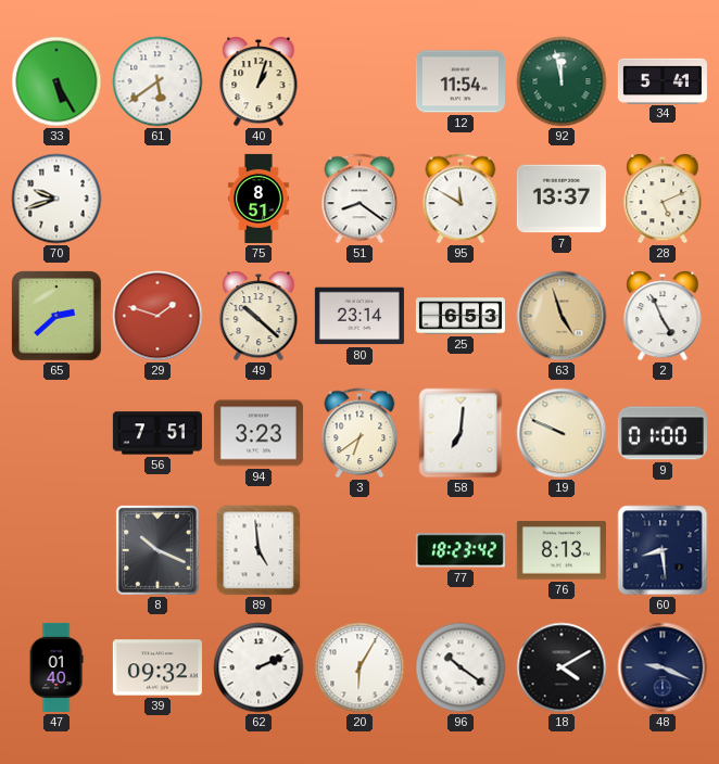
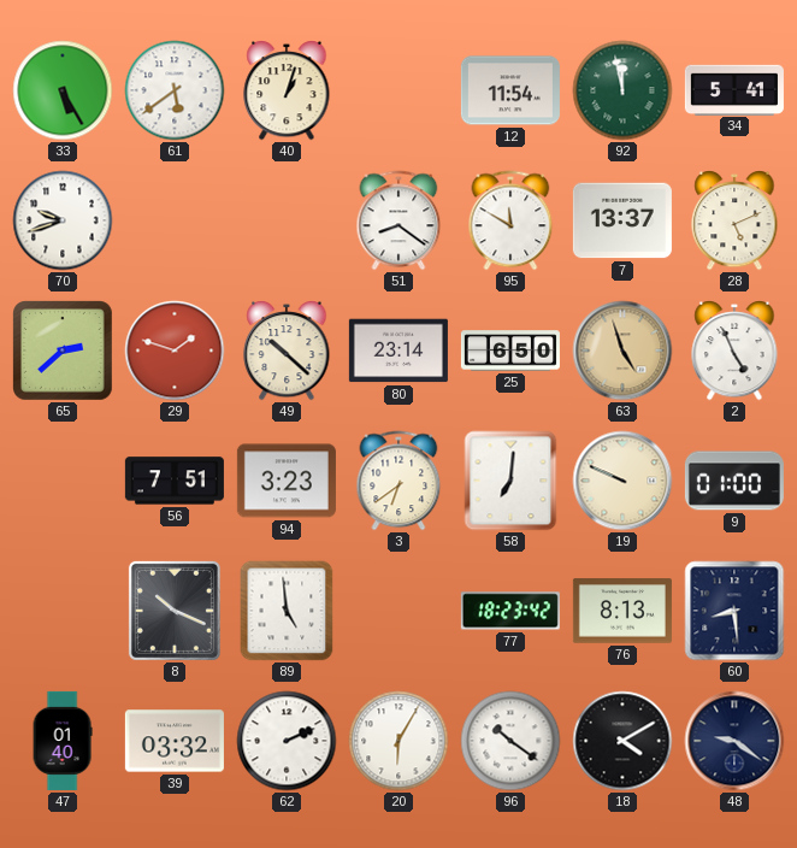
75: 8:51 -> none
25: 6:53 -> 6:50
39: 09:32 -> 03:32
48: 9:19 -> 9:21
